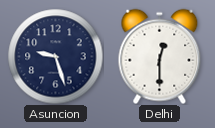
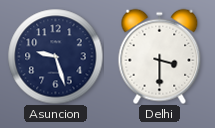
Delhi: 12:30 -> 3:30
